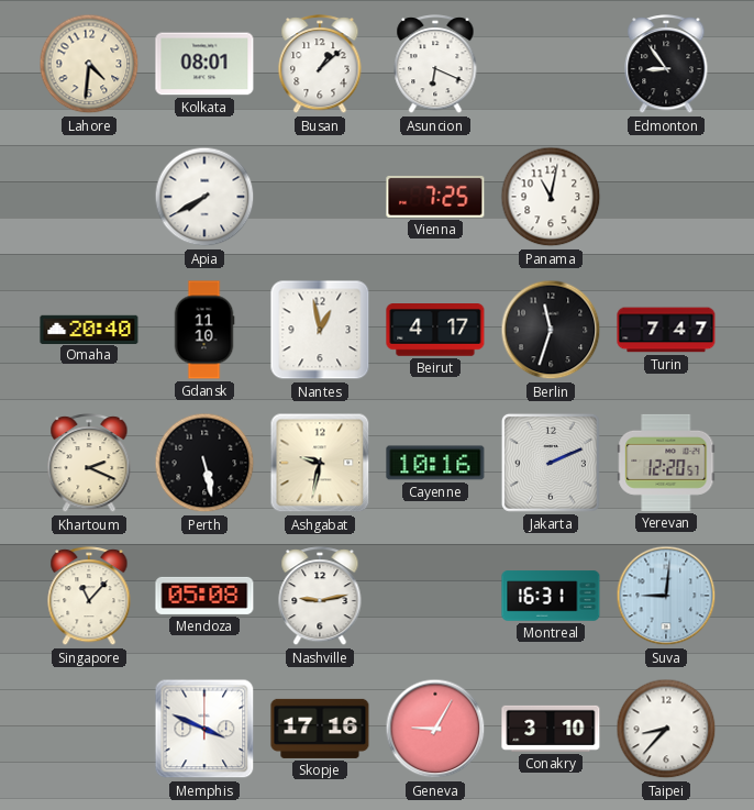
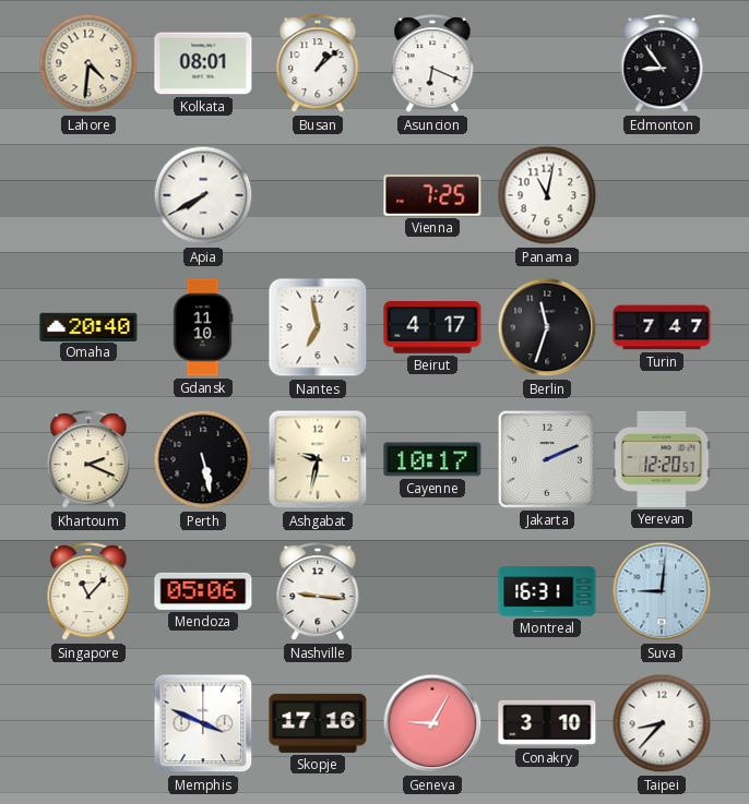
Nantes: 12:58 -> 6:58
Cayenne: 10:16 -> 10:17
Mendoza: 05:08 -> 05:06
Nashville: 9:13 -> 9:16
